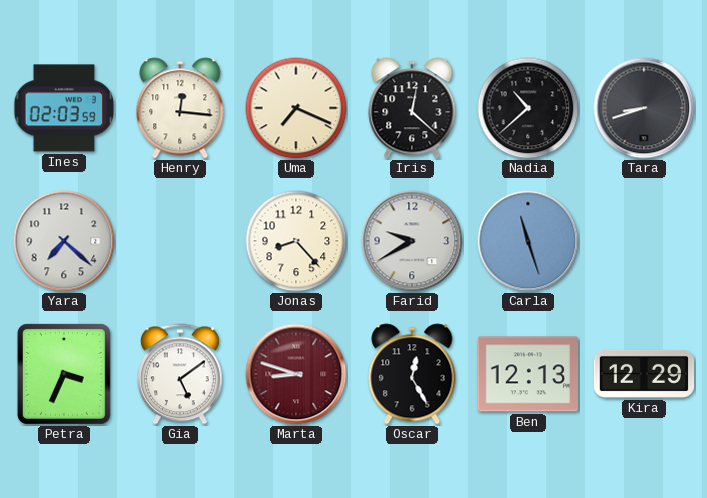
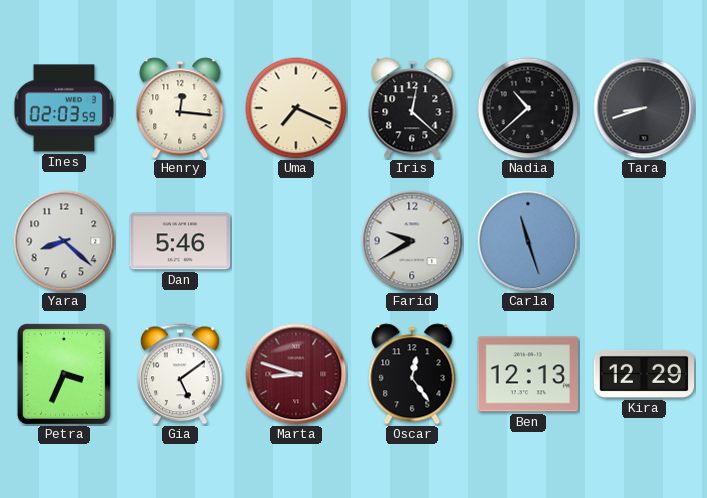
Yara: 7:22 -> 8:22
Dan: none -> 5:46
Jonas: 8:23 -> none
Oscar: 12:25 -> 12:24
